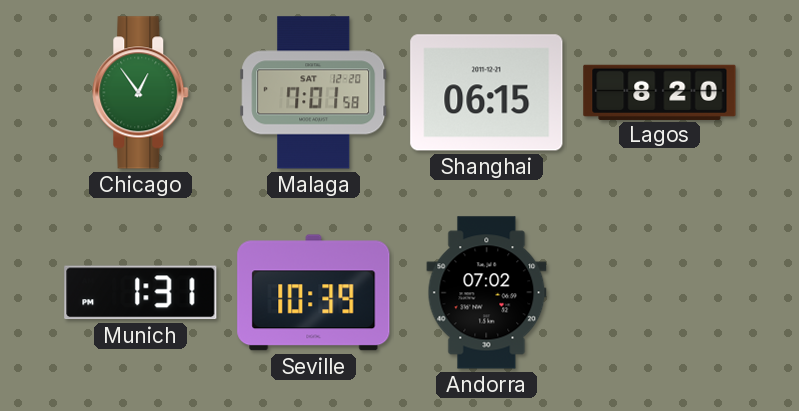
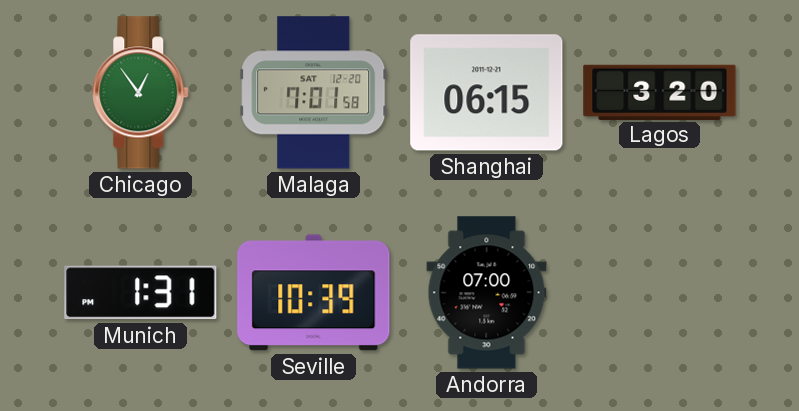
Lagos: 8:20 -> 3:20
Andorra: 07:02 -> 07:00
